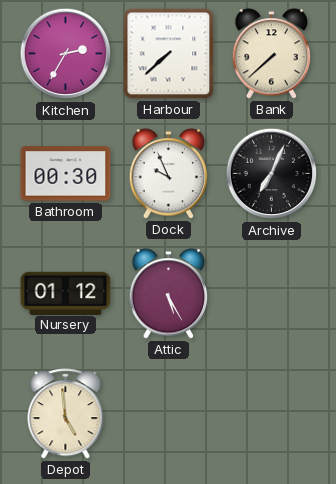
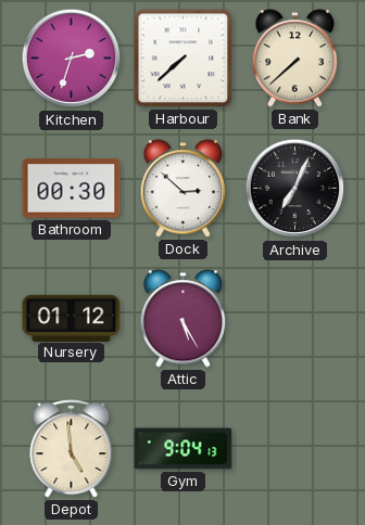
Kitchen: 2:35 -> 2:33
Dock: 9:56 -> 2:52
Gym: none -> 9:04
